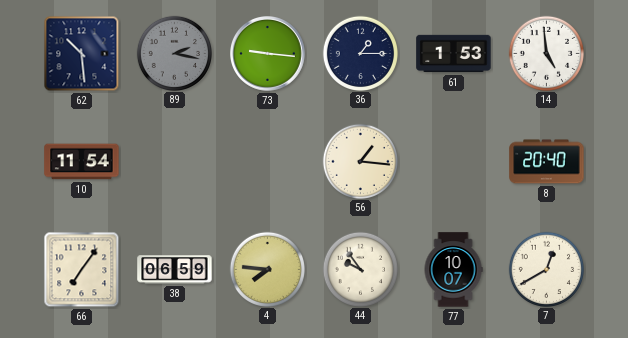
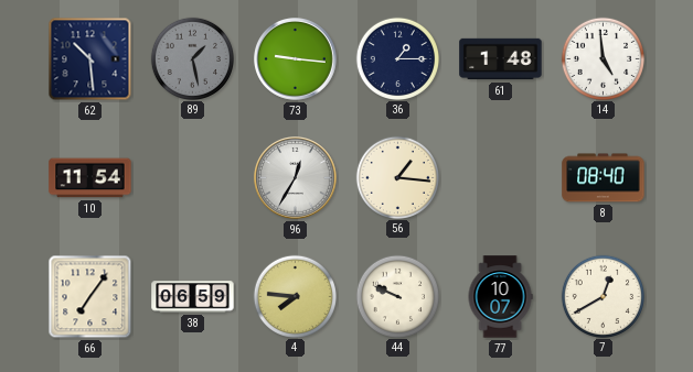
89: 2:17 -> 1:28
61: 1:53 -> 1:48
96: none -> 12:35
8: 20:40 -> 08:40
44: 9:54 -> 9:49
